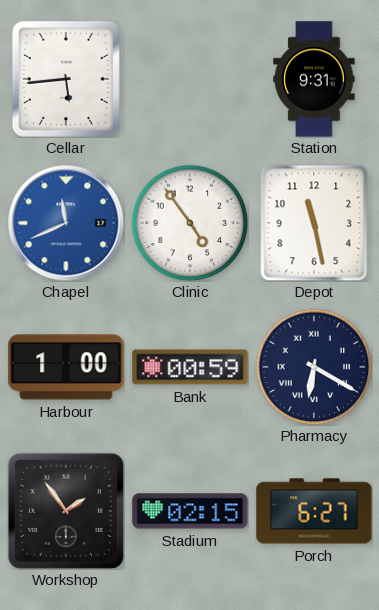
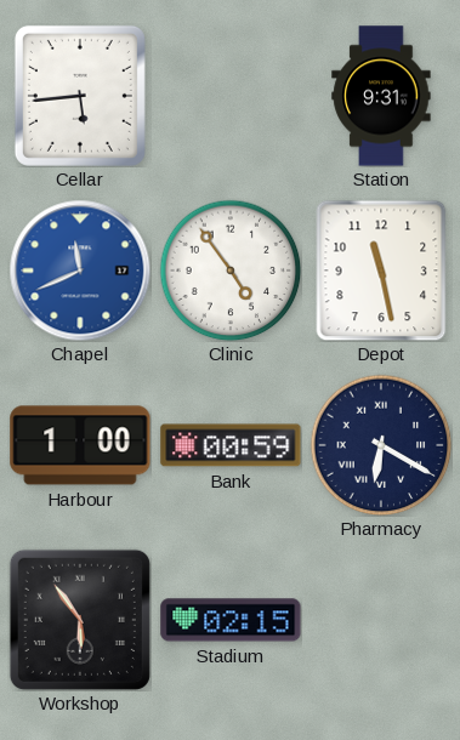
Workshop: 1:54 -> 5:54
Porch: 6:27 -> none
